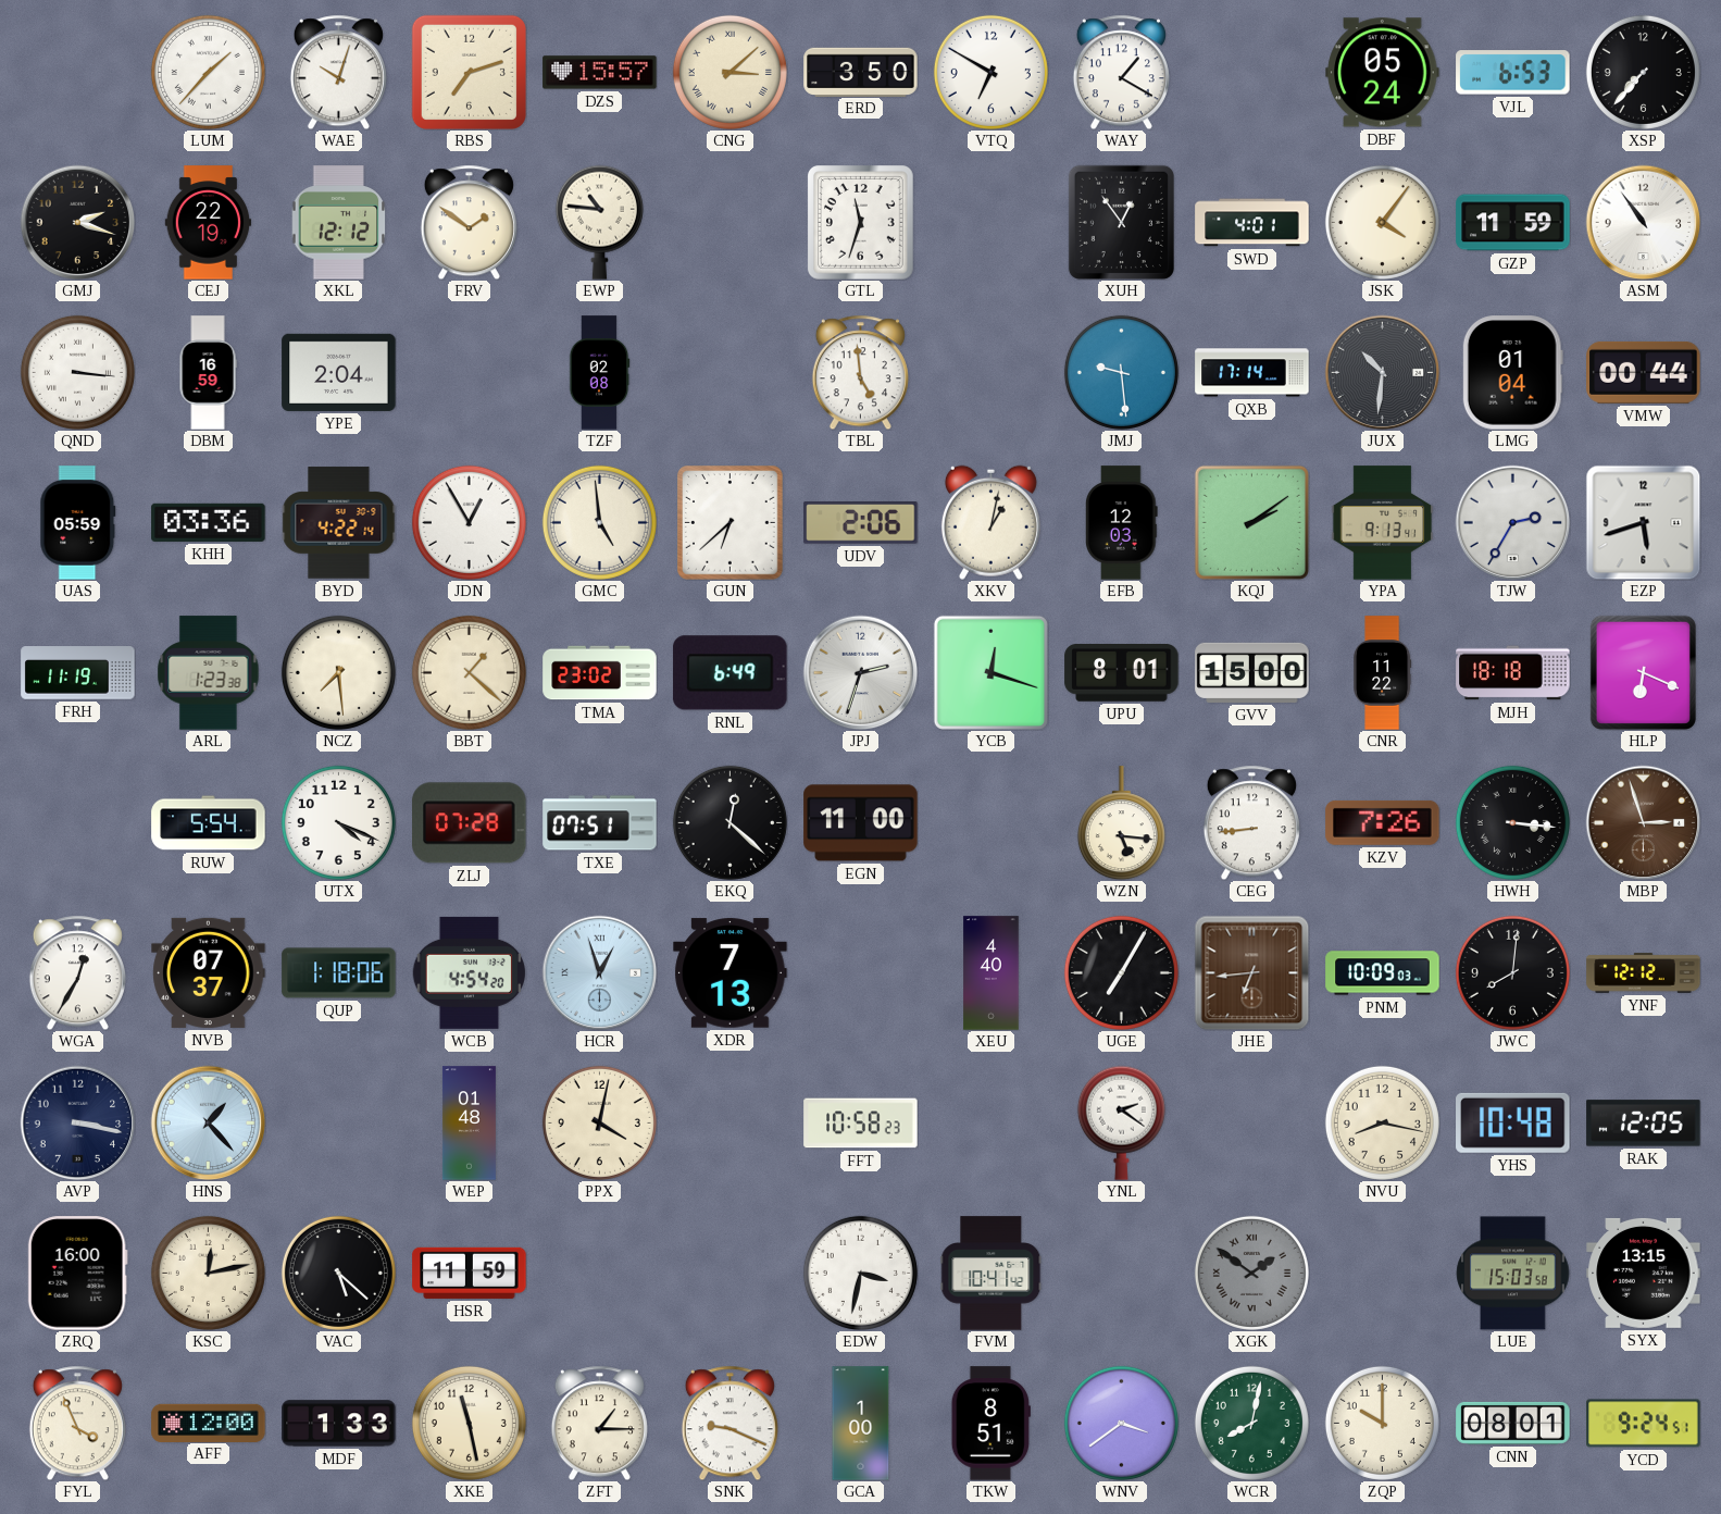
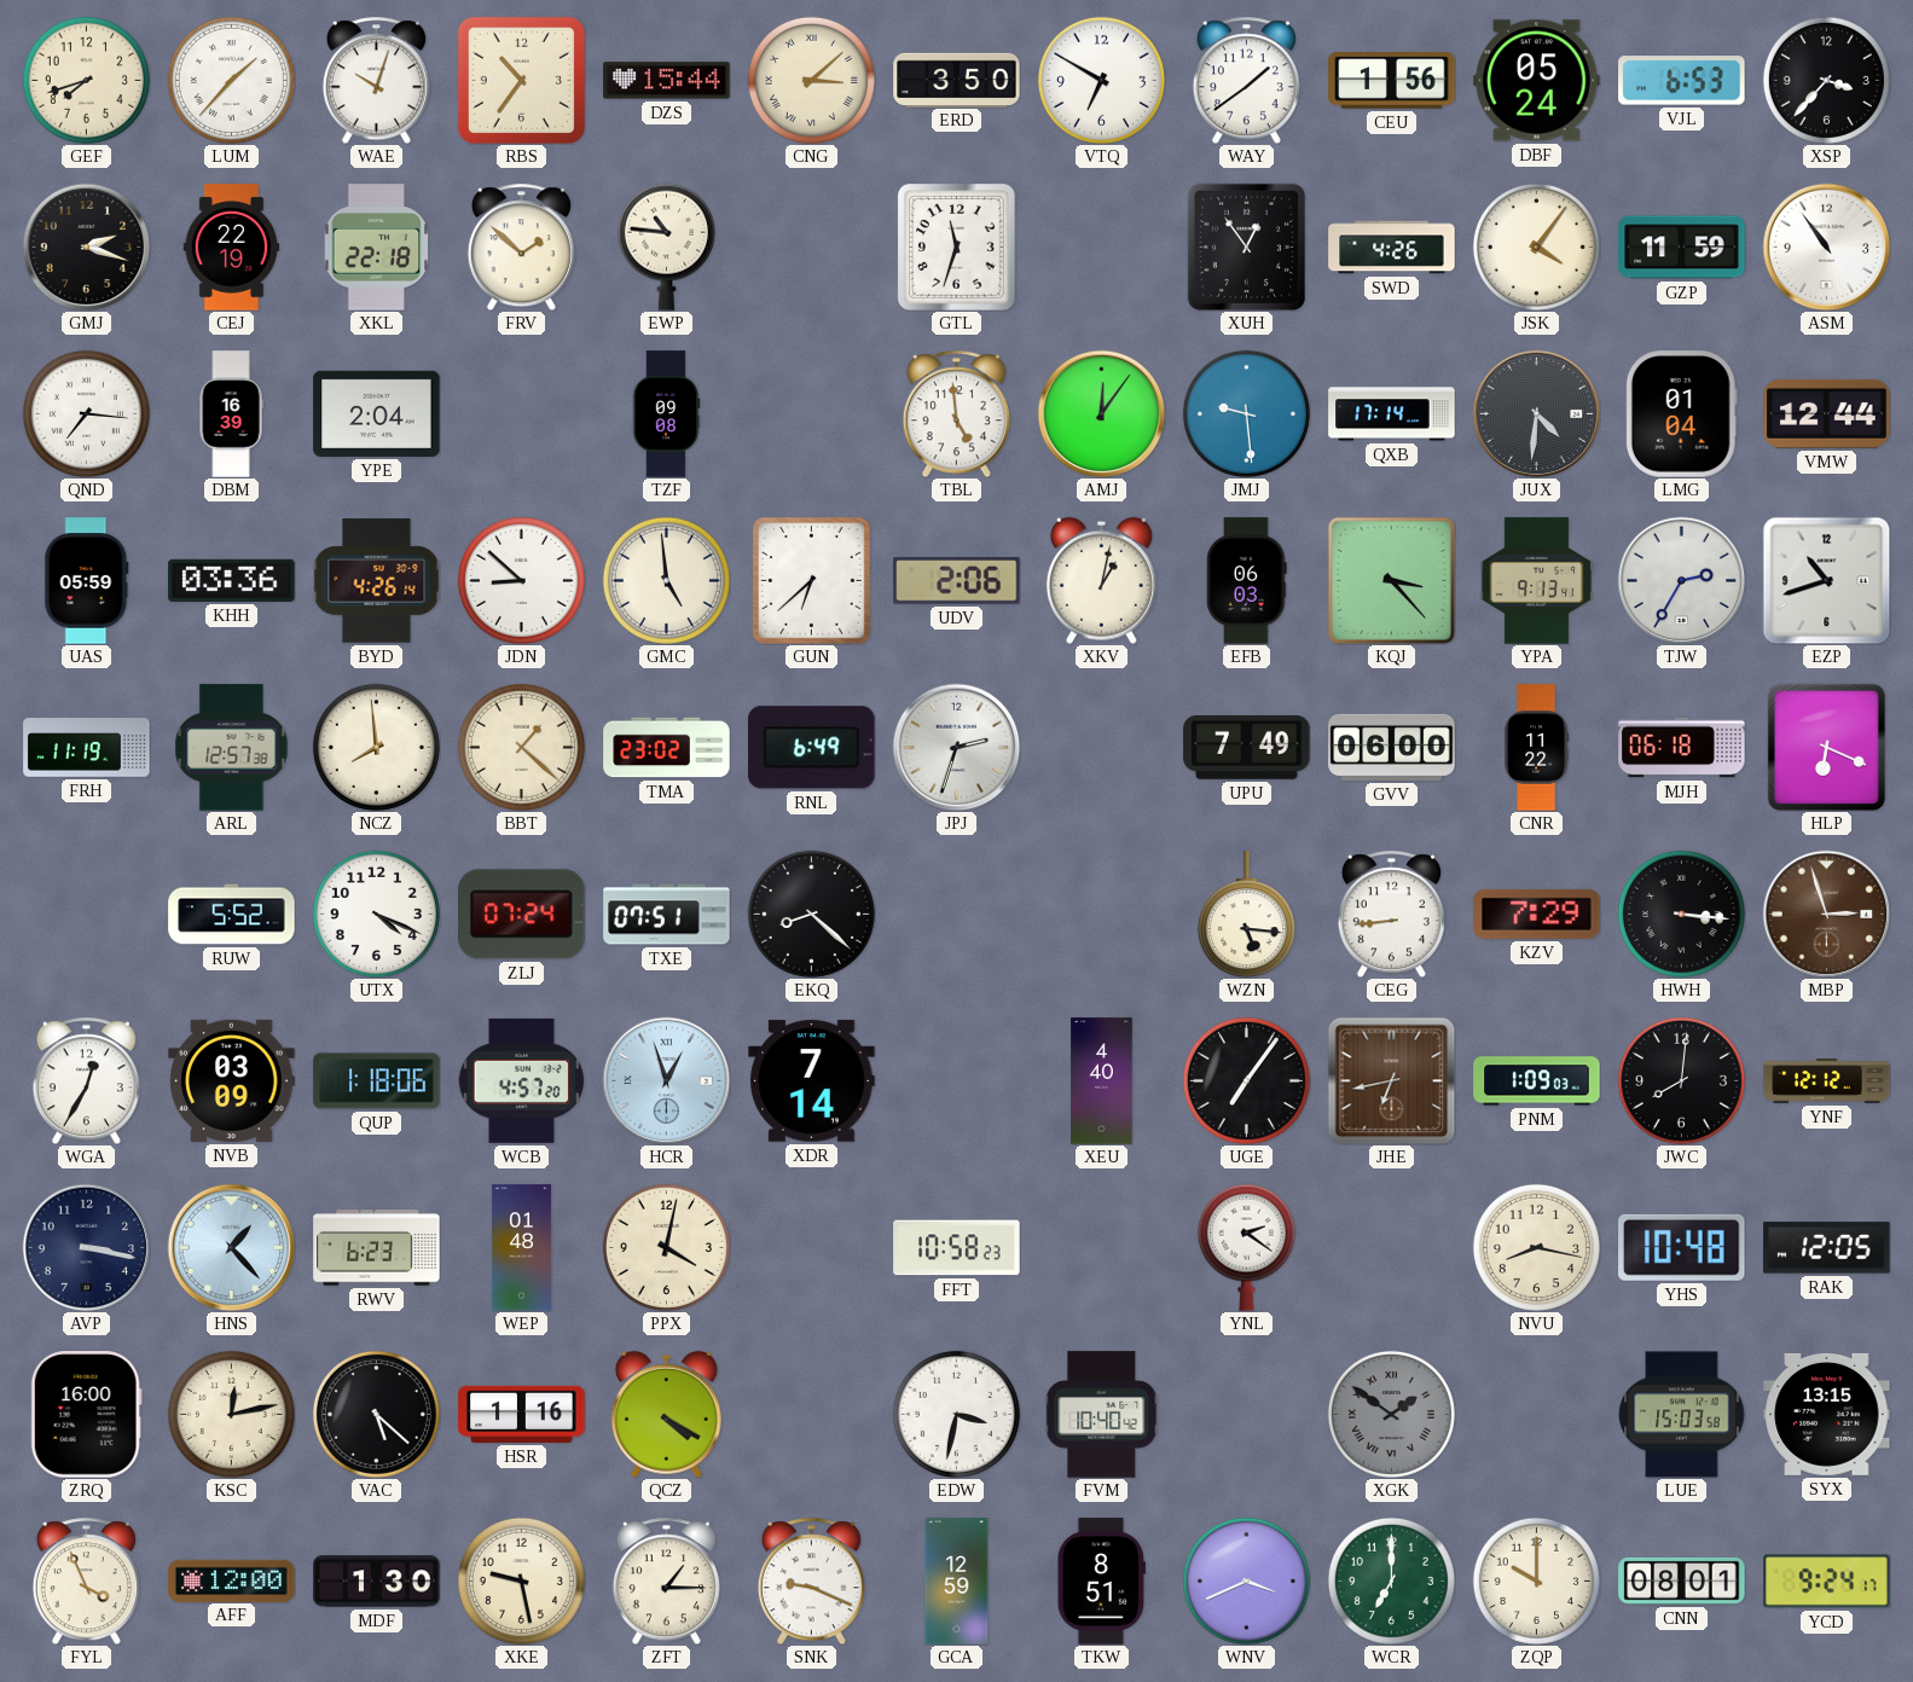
GEF: none -> 7:42
RBS: 7:12 -> 10:36
DZS: 15:57 -> 15:44
WAY: 1:20 -> 1:39
CEU: none -> 1:56
XSP: 7:37 -> 3:37
XKL: 12:12 -> 22:18
FRV: 1:51 -> 1:52
SWD: 4:01 -> 4:26
QND: 3:16 -> 7:16
DBM: 16:59 -> 16:39
TZF: 02:08 -> 09:08
AMJ: none -> 12:06
JUX: 10:31 -> 4:31
VMW: 00:44 -> 12:44
BYD: 4:22 -> 4:26
JDN: 12:55 -> 8:52
EFB: 12:03 -> 06:03
KQJ: 2:09 -> 3:23
EZP: 5:42 -> 10:42
ARL: 1:23 -> 12:57
NCZ: 7:29 -> 7:59
YCB: 12:18 -> none
UPU: 8:01 -> 7:49
GVV: 15:00 -> 06:00
MJH: 18:18 -> 06:18
RUW: 5:54 -> 5:52
ZLJ: 07:28 -> 07:24
EKQ: 12:22 -> 8:22
EGN: 11:00 -> none
KZV: 7:26 -> 7:29
NVB: 07:37 -> 03:09
WCB: 4:54 -> 4:57
XDR: 7:13 -> 7:14
UGE: 7:05 -> 7:06
JHE: 6:44 -> 6:43
PNM: 10:09 -> 1:09
RWV: none -> 6:23
HSR: 11:59 -> 1:16
QCZ: none -> 4:20
FVM: 10:41 -> 10:40
MDF: 1:33 -> 1:30
XKE: 11:28 -> 9:28
GCA: 1:00 -> 12:59
WNV: 3:39 -> 3:41
WCR: 8:02 -> 7:00
YCD: 9:24:51 -> 9:24:17
